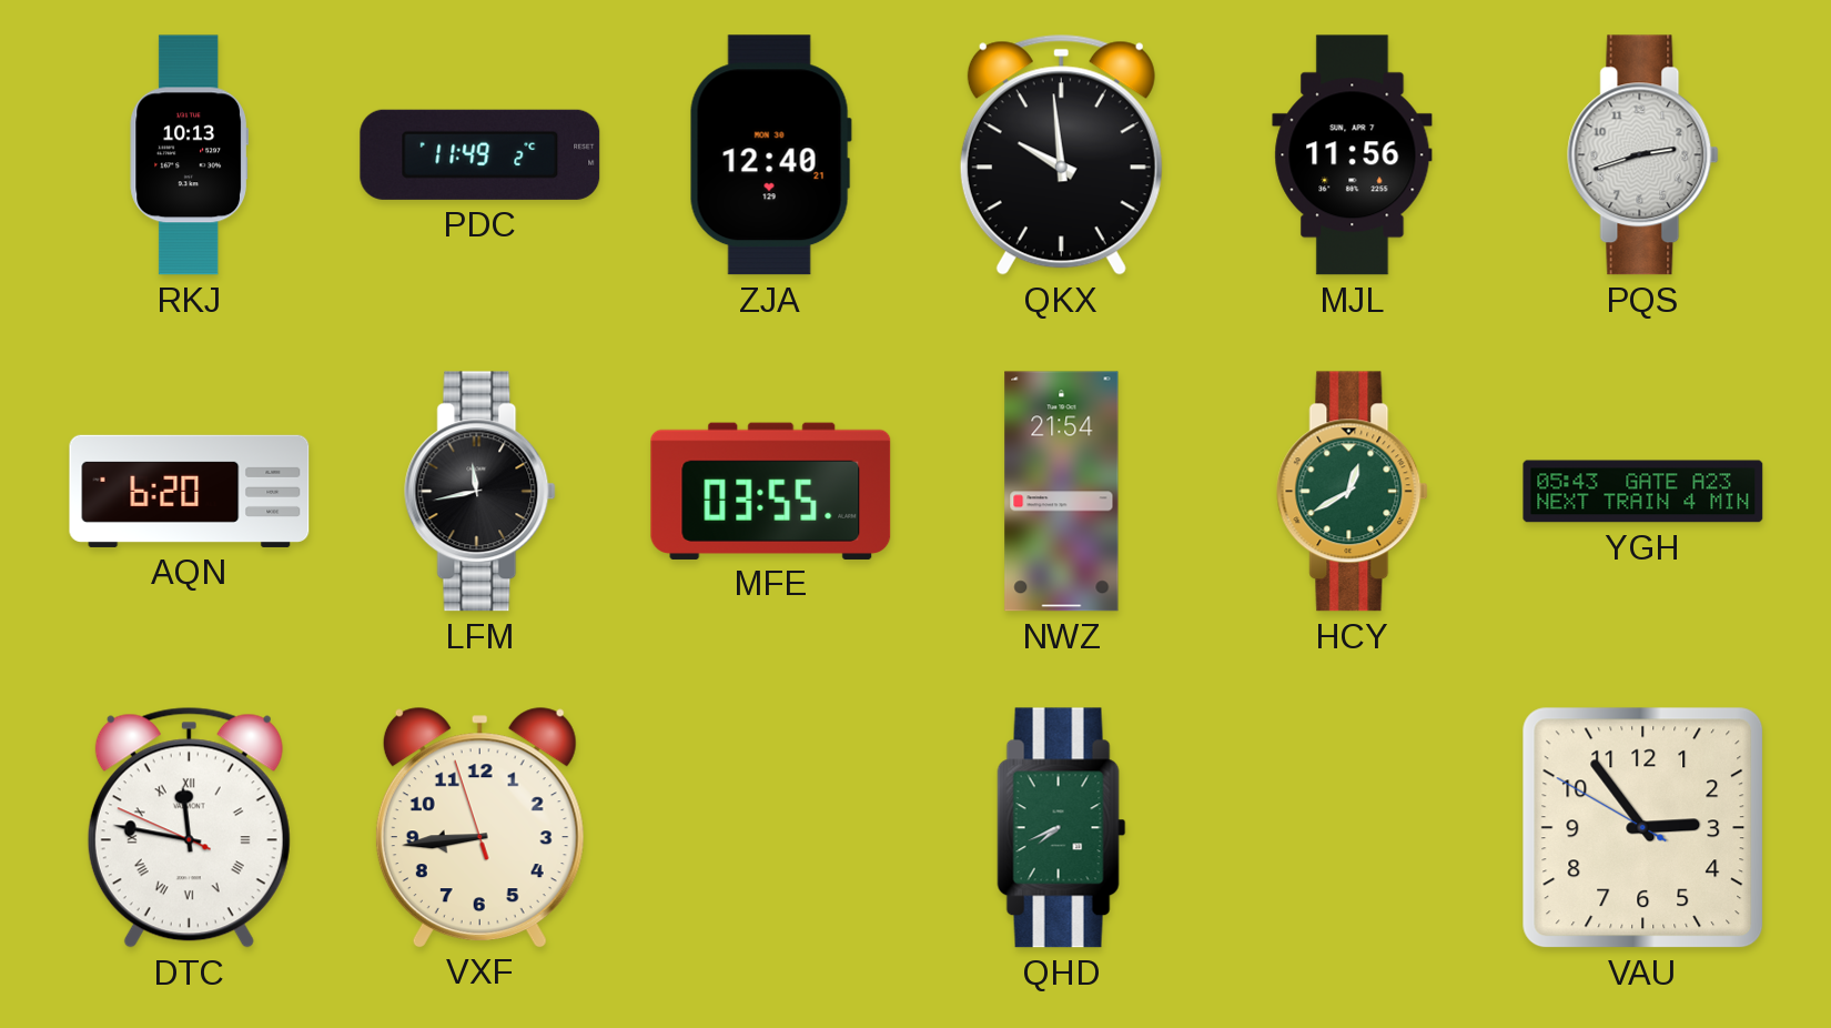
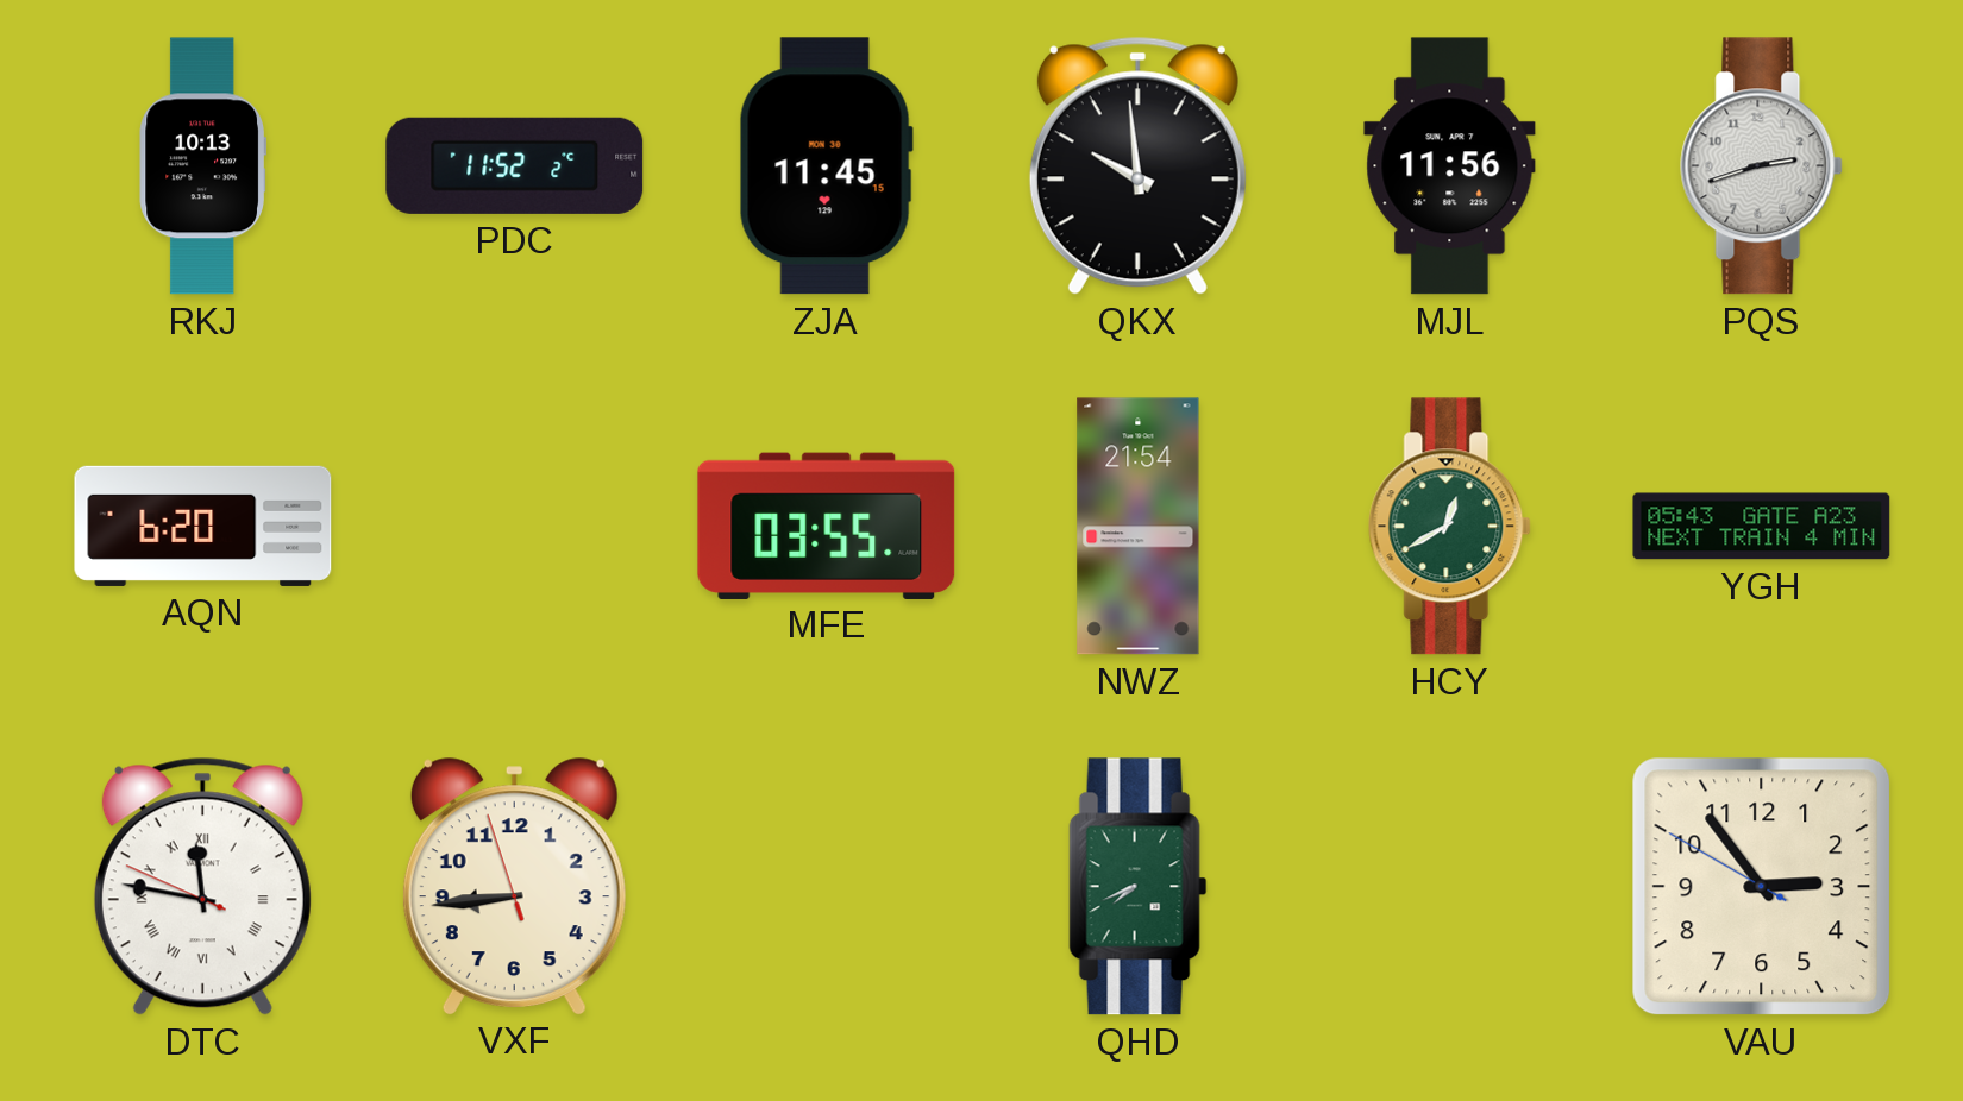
PDC: 11:49 -> 11:52
ZJA: 12:40 -> 11:45
LFM: 11:43 -> none
